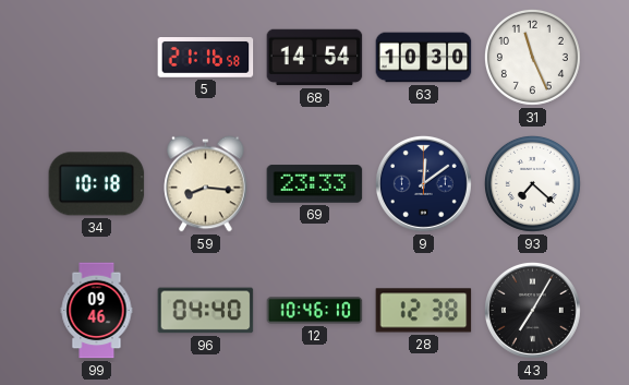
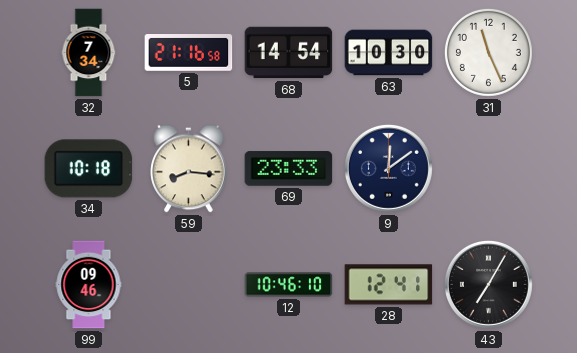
32: none -> 7:34
93: 7:22 -> none
96: 04:40 -> none
28: 12:38 -> 12:41
